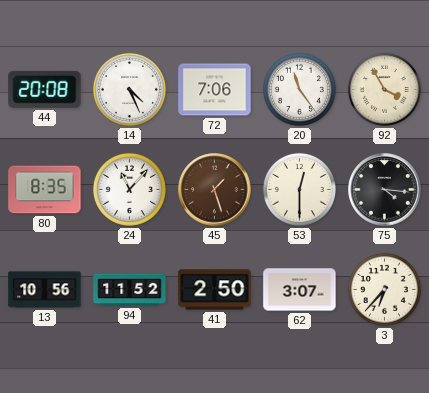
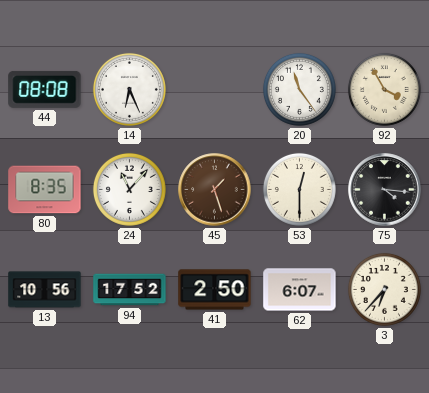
44: 20:08 -> 08:08
14: 4:26 -> 6:26
72: 7:06 -> none
94: 11:52 -> 17:52
62: 3:07 -> 6:07
